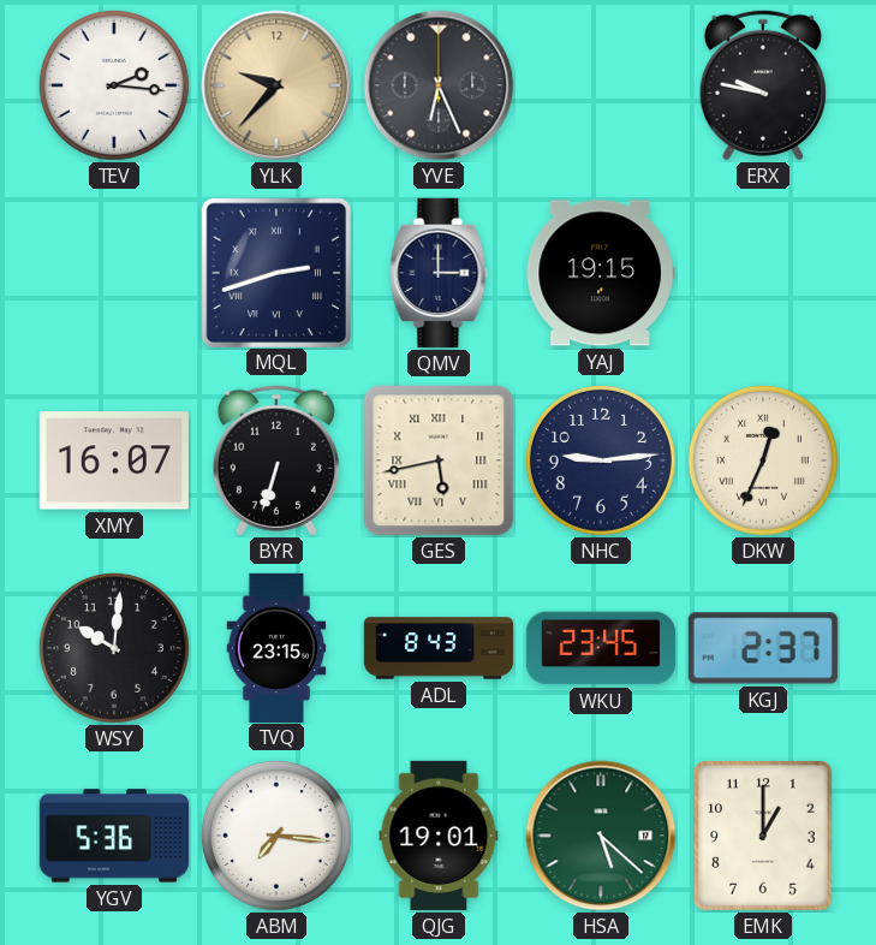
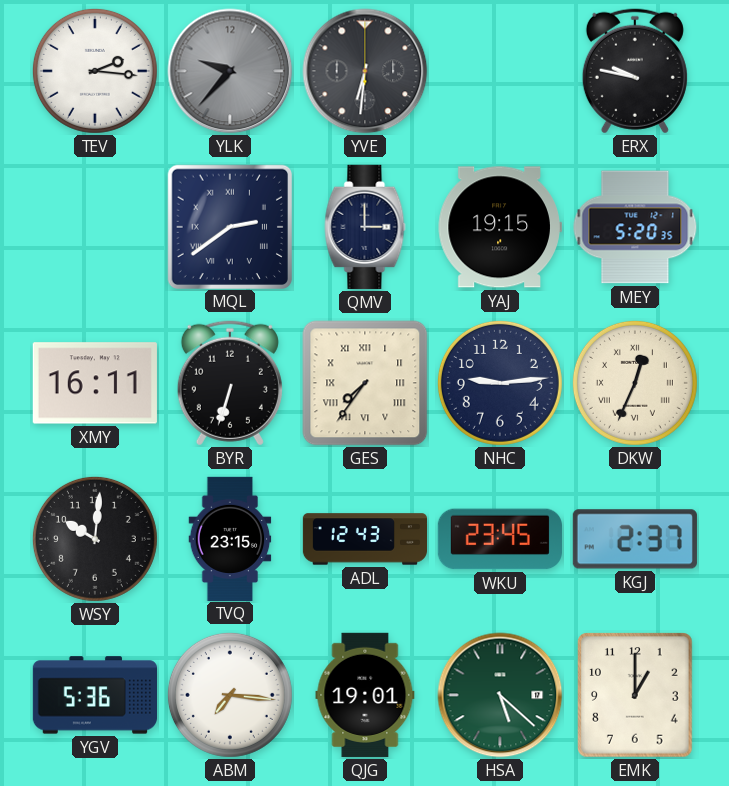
YLK dial: champagne -> grey
YVE: 6:26 -> 6:31
MQL: 2:42 -> 2:39
MEY: none -> 5:20
XMY: 16:07 -> 16:11
GES: 5:43 -> 7:36
ADL: 8:43 -> 12:43
